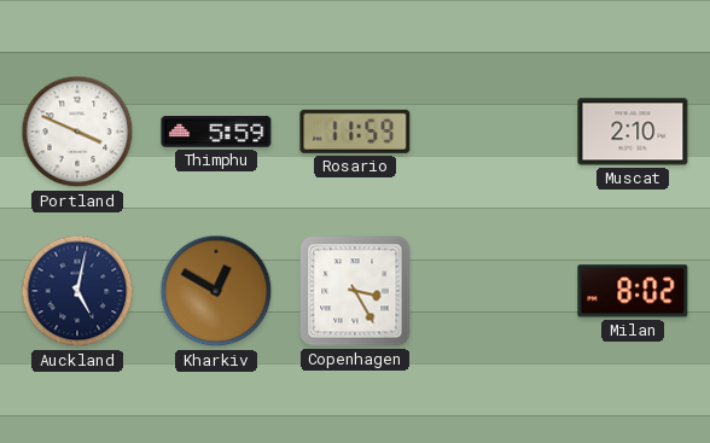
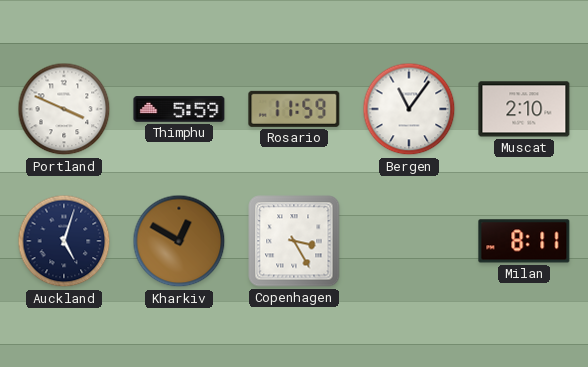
Bergen: none -> 11:06
Auckland: 5:02 -> 5:03
Milan: 8:02 -> 8:11
